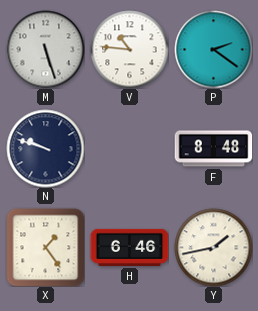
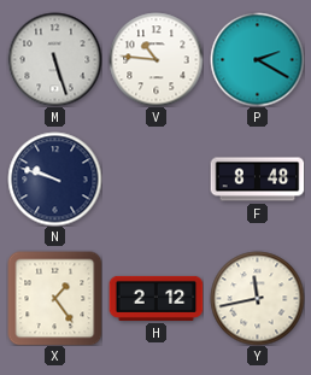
P: 2:21 -> 2:20
H: 6:46 -> 2:12
Y: 1:43 -> 11:43
